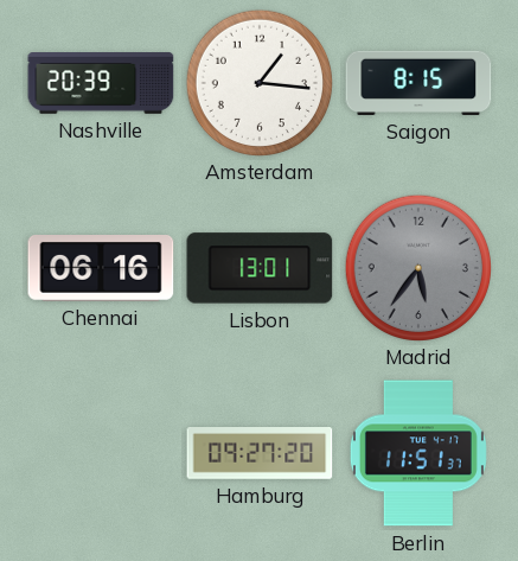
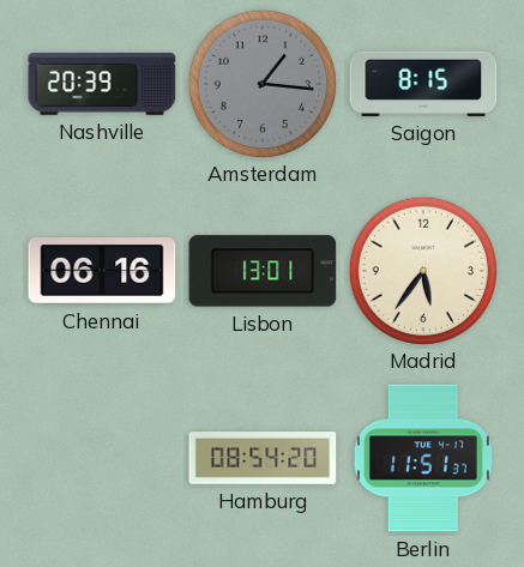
Amsterdam dial: white -> grey
Madrid dial: grey -> cream
Hamburg: 09:27 -> 08:54
